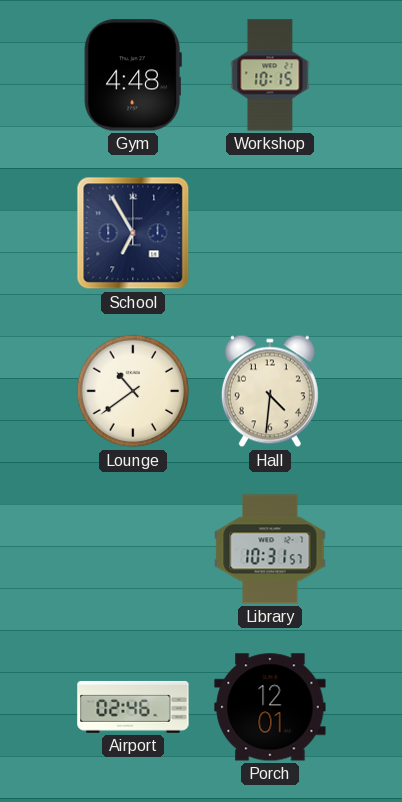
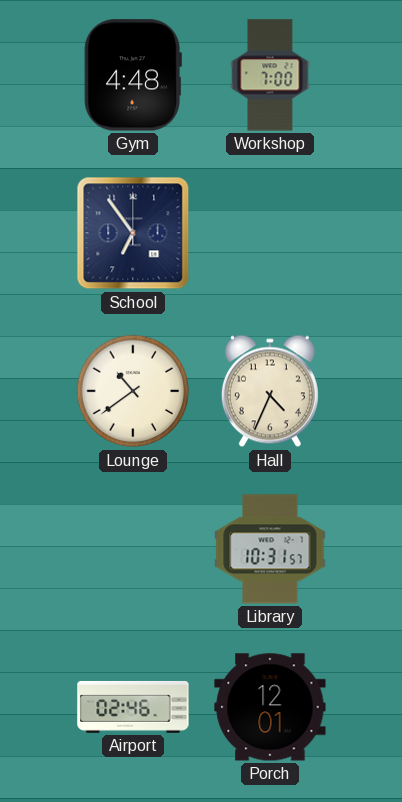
Workshop: 10:15 -> 7:00
School: 6:55 -> 6:54
Hall: 4:31 -> 4:34
